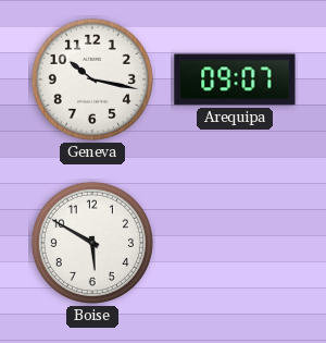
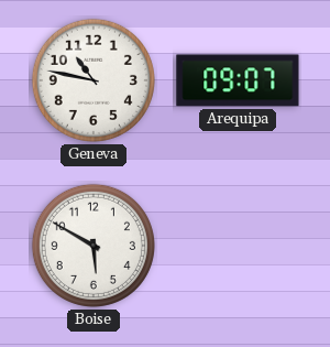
Geneva: 10:17 -> 10:47
